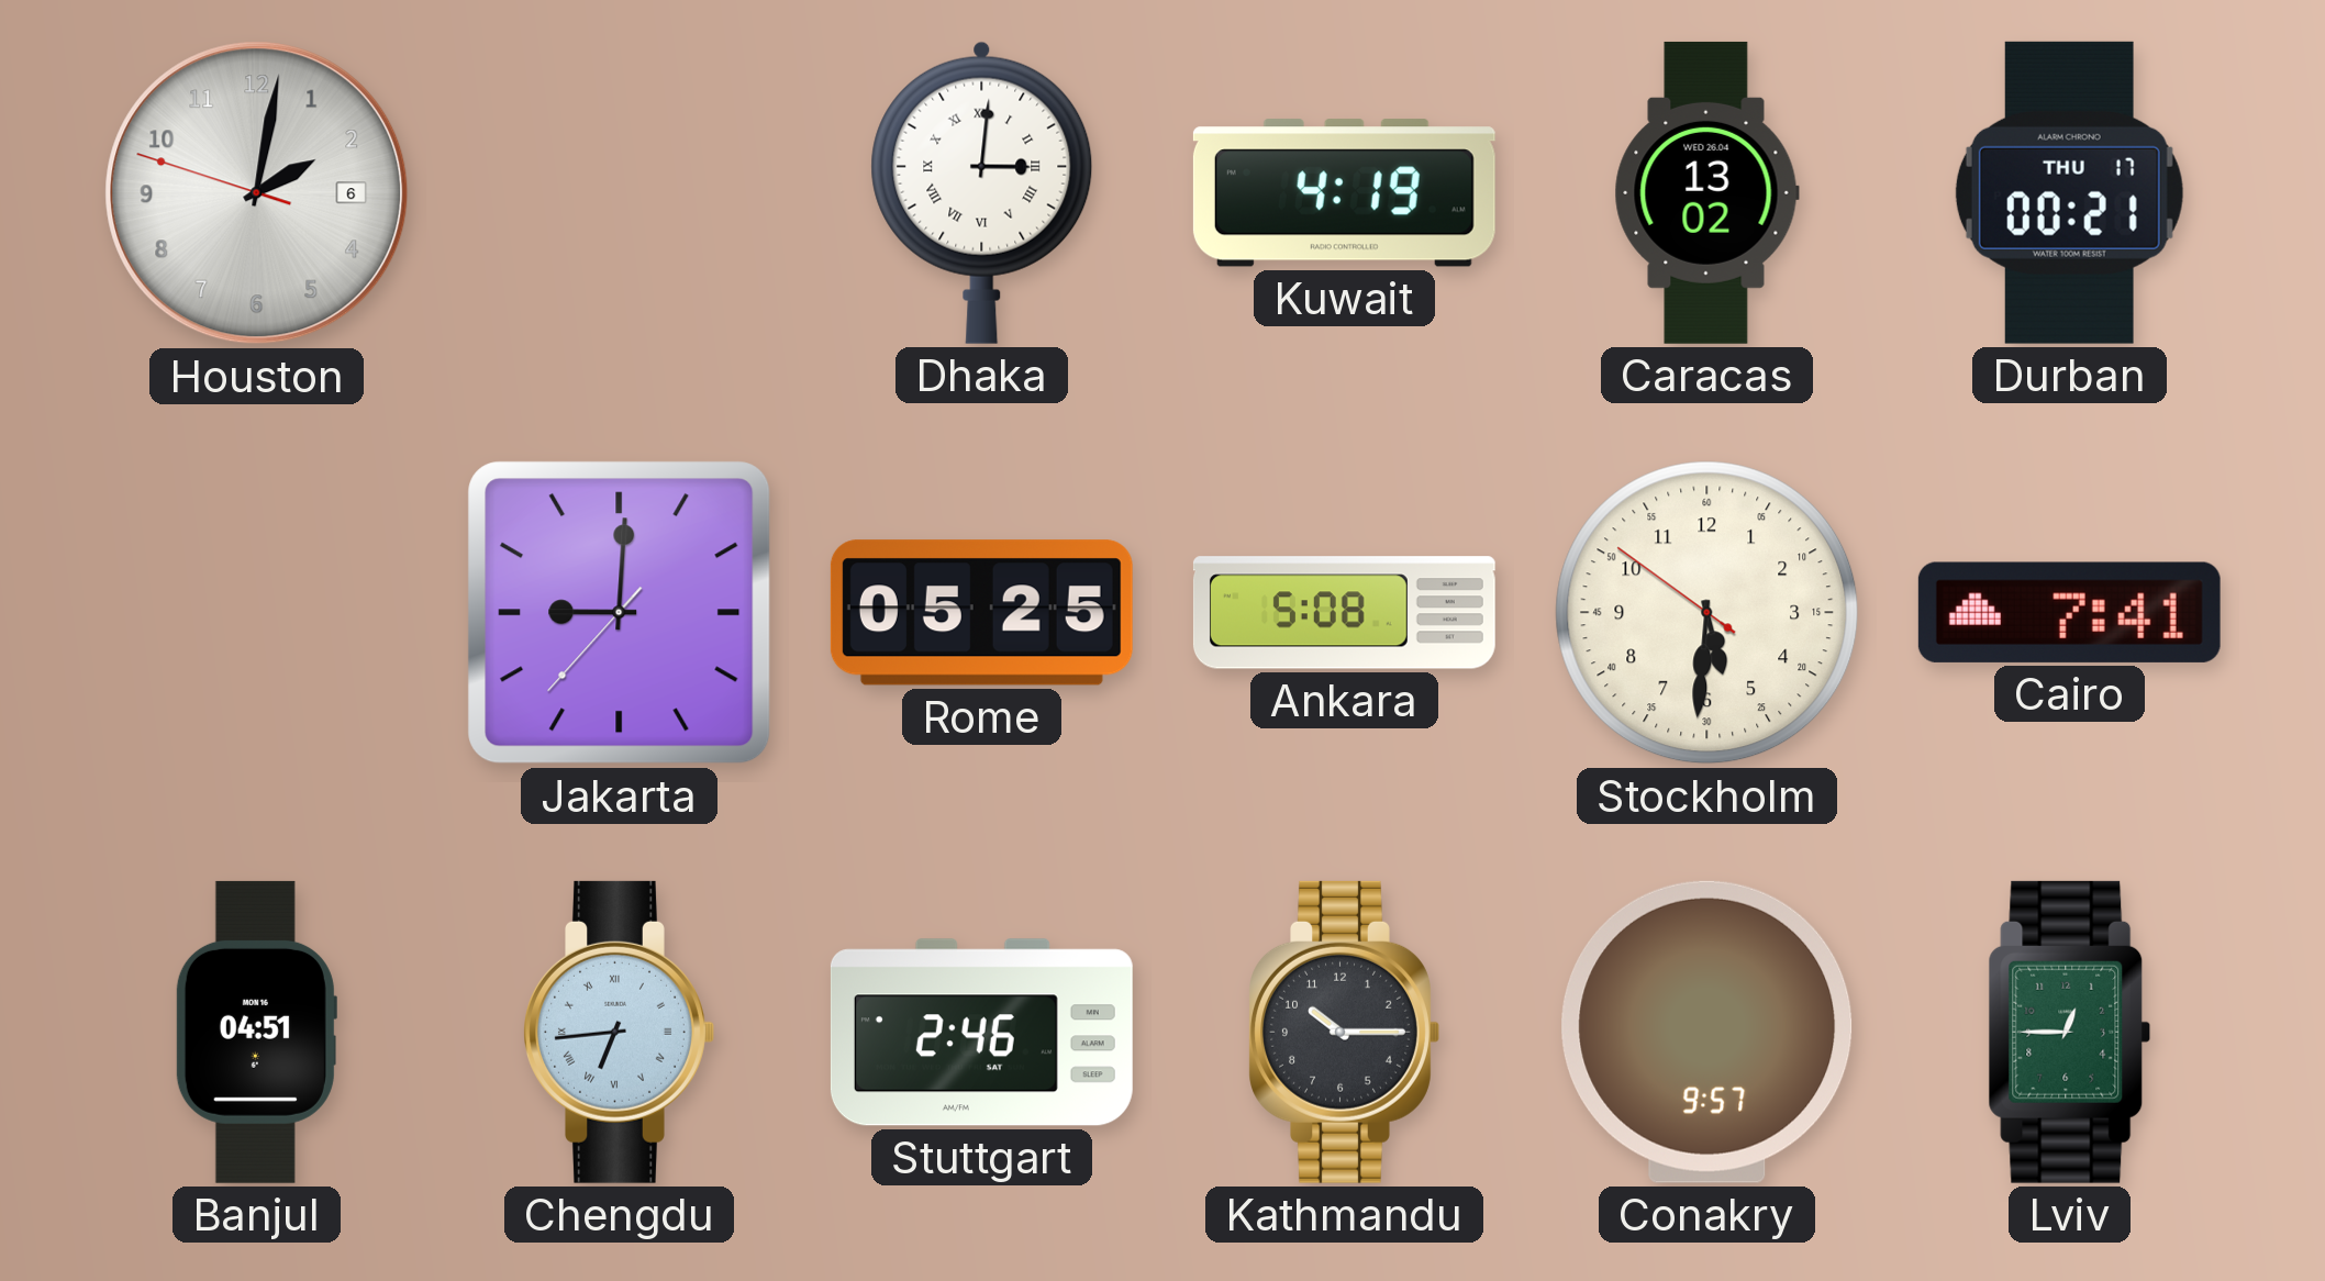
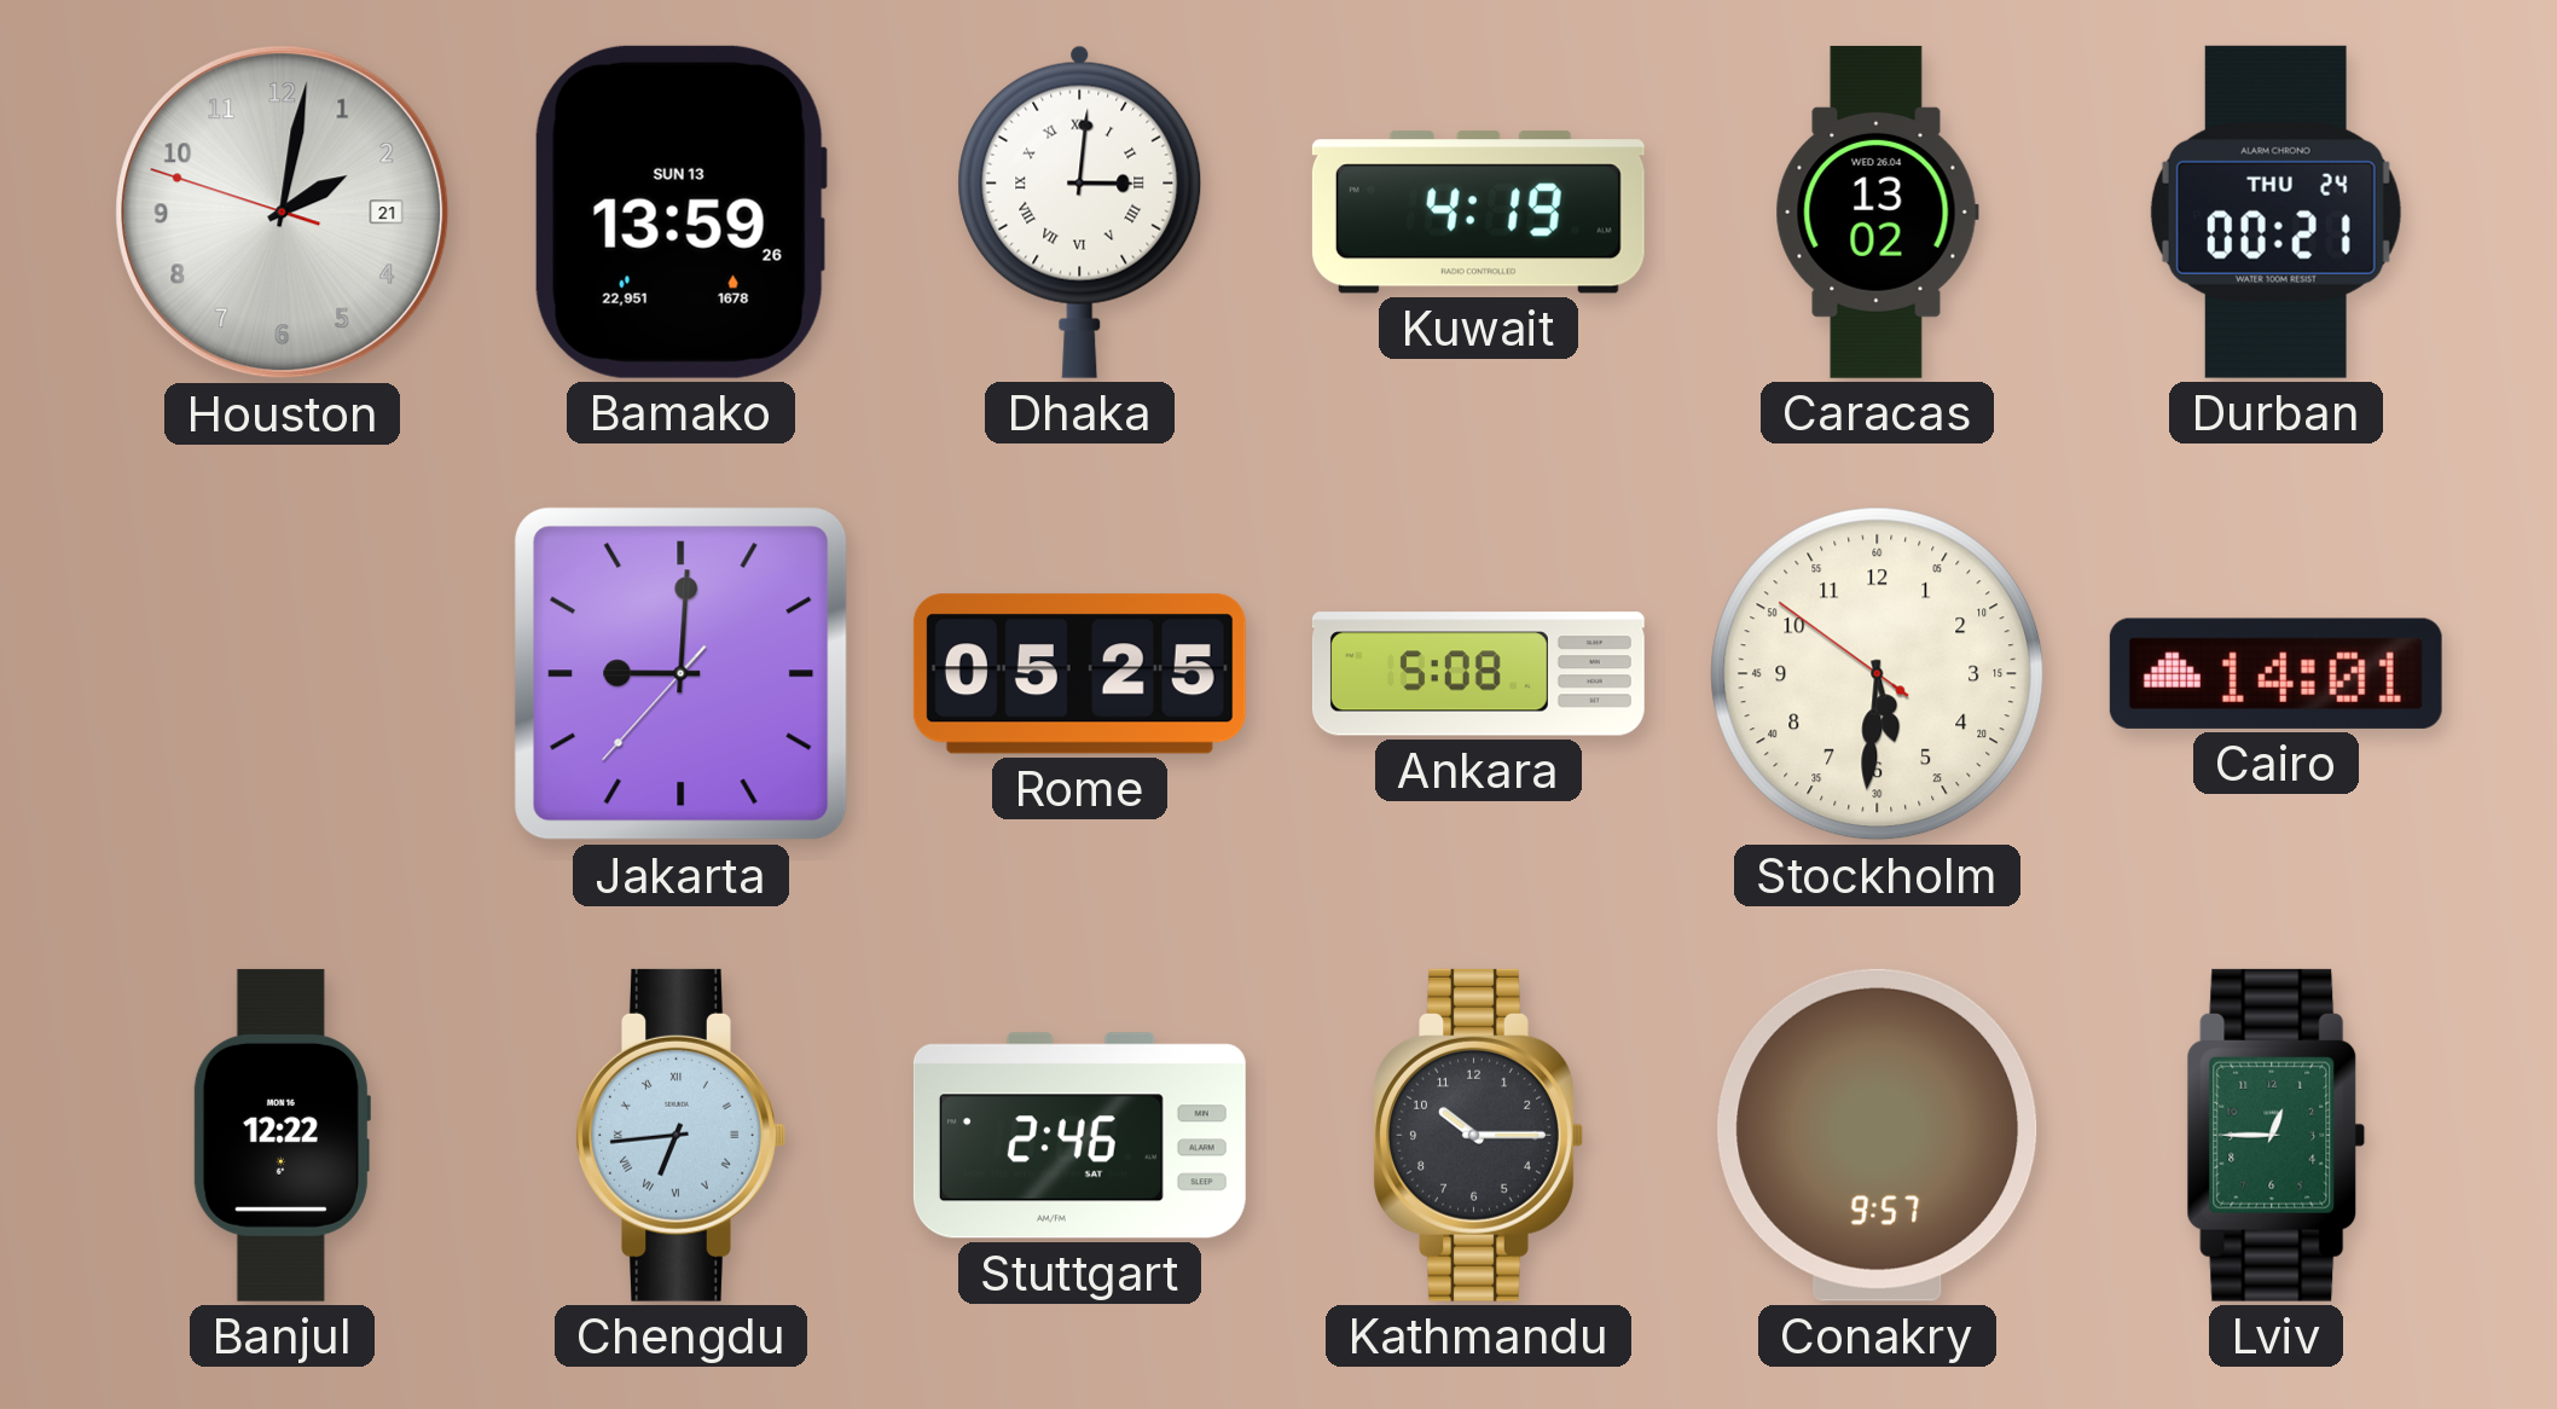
Houston date: 6 -> 21
Bamako: none -> 13:59
Durban date: THU 17 -> THU 24
Cairo: 7:41 -> 14:01
Banjul: 04:51 -> 12:22
